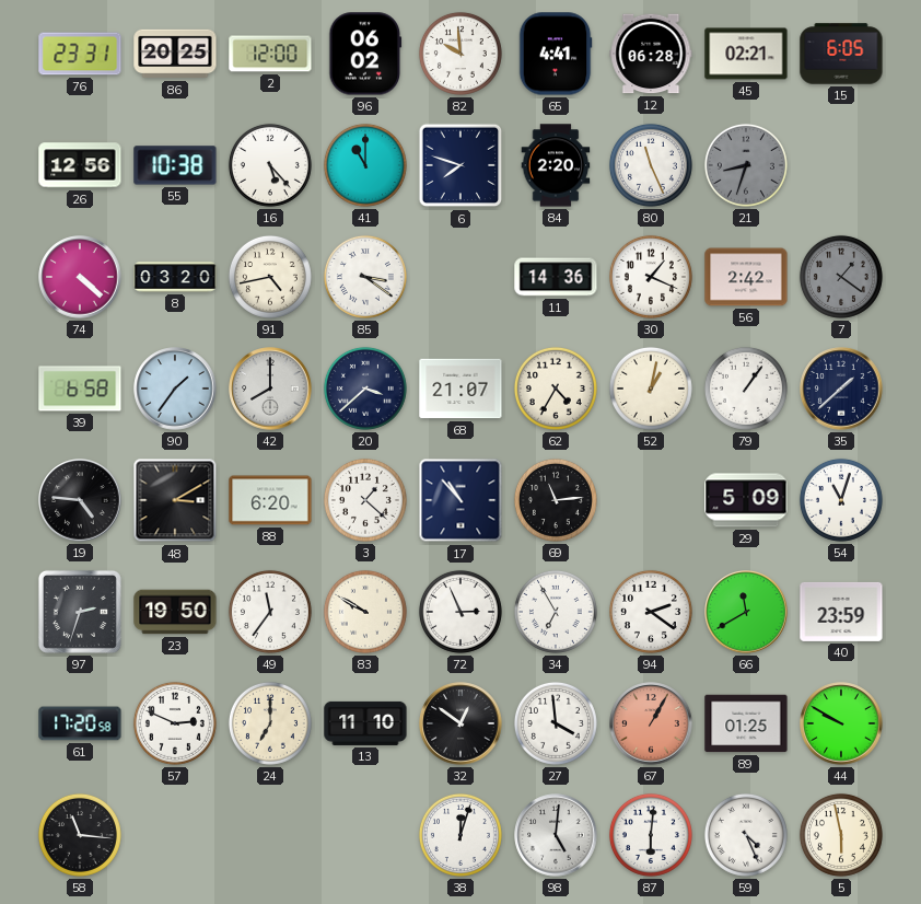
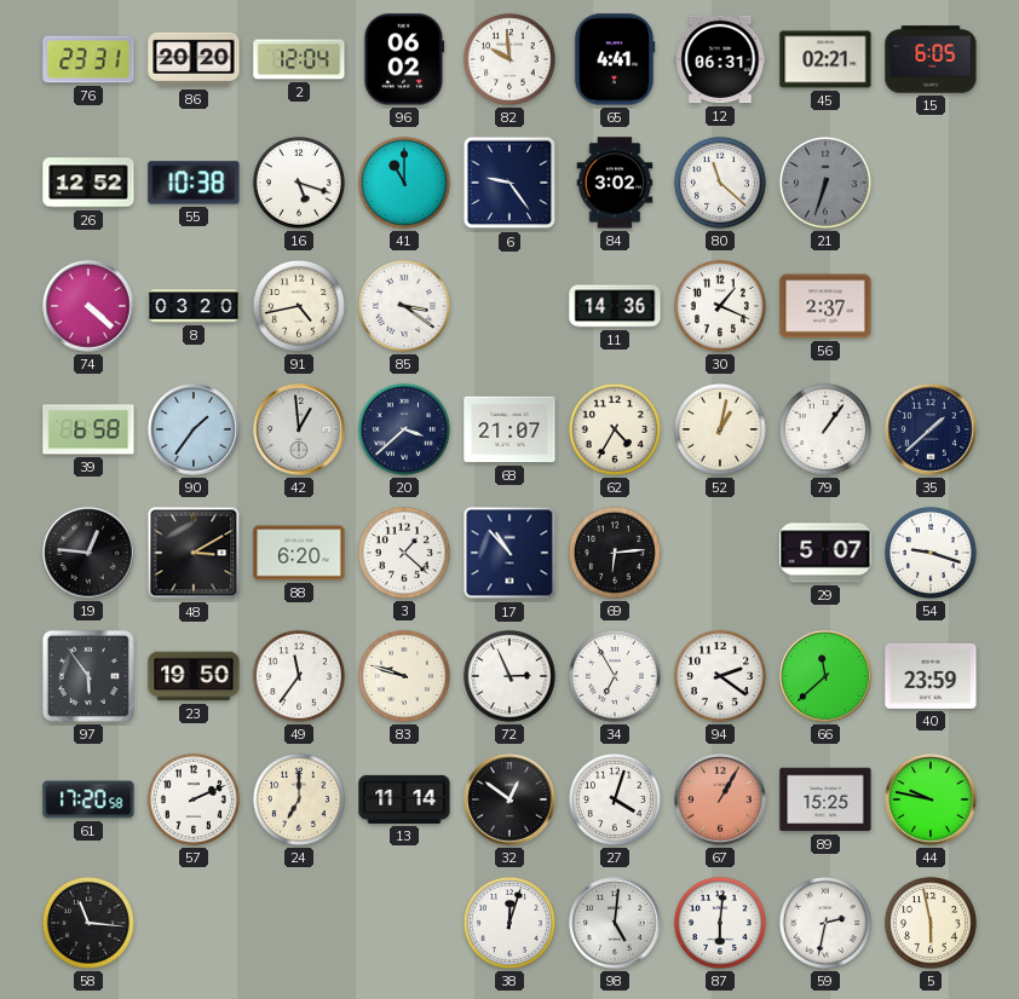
86: 20:25 -> 20:20
2: 12:00 -> 12:04
12: 06:28 -> 06:31
26: 12:56 -> 12:52
16: 5:23 -> 5:18
6: 7:48 -> 9:24
84: 2:20 -> 3:02
80: 11:26 -> 11:22
21: 8:33 -> 6:33
56: 2:42 -> 2:37
7: 1:21 -> none
42: 8:00 -> 12:59
19: 4:46 -> 12:46
69: 11:14 -> 6:14
29: 5:09 -> 5:07
54: 11:03 -> 9:18
97: 2:33 -> 5:54
83: 9:50 -> 9:48
66: 11:40 -> 11:38
57: 2:49 -> 2:11
13: 11:10 -> 11:14
27: 3:59 -> 4:03
89: 01:25 -> 15:25
44: 9:50 -> 9:47
59: 4:26 -> 2:32
